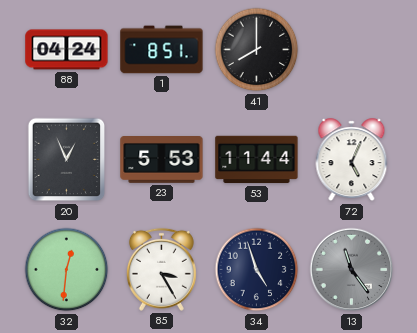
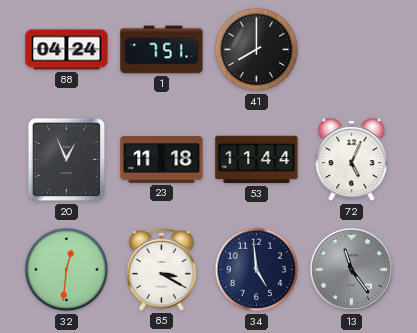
1: 8:51 -> 7:51
23: 5:53 -> 11:18
85: 3:25 -> 3:20
34: 4:57 -> 4:59
